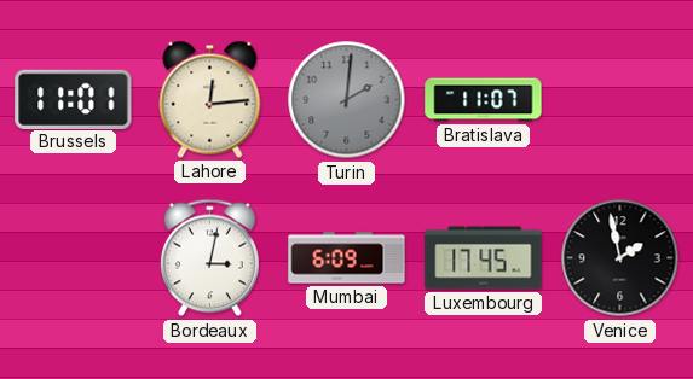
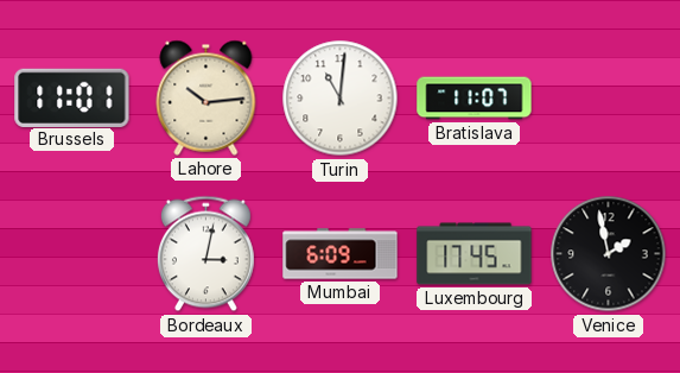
Lahore: 12:14 -> 10:14
Turin: 2:01 -> 11:01
Turin dial: grey -> white
